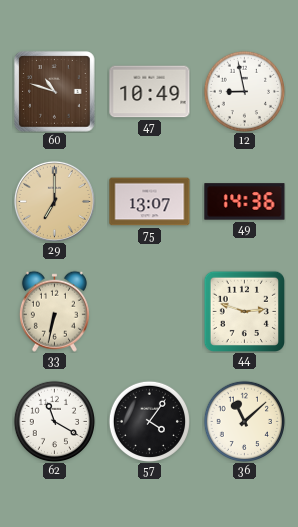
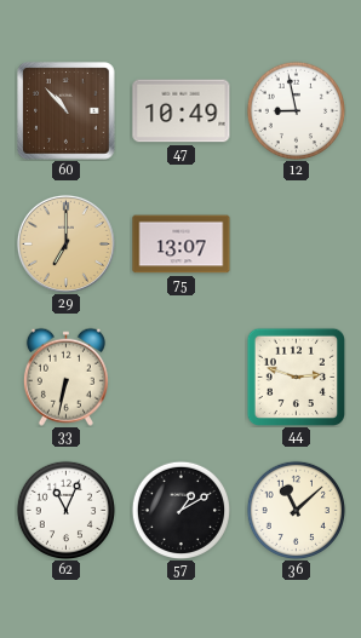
60: 10:48 -> 10:53
49: 14:36 -> none
62: 11:20 -> 11:04
57: 4:06 -> 1:10
